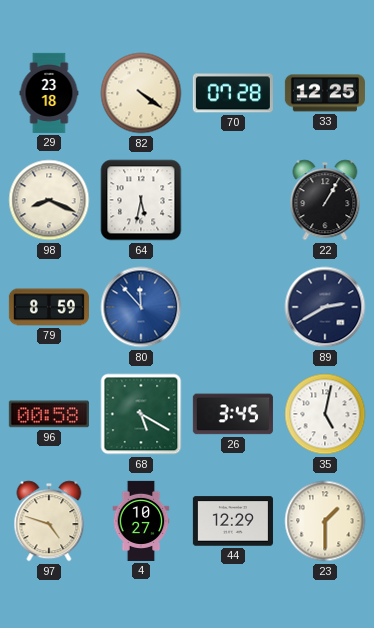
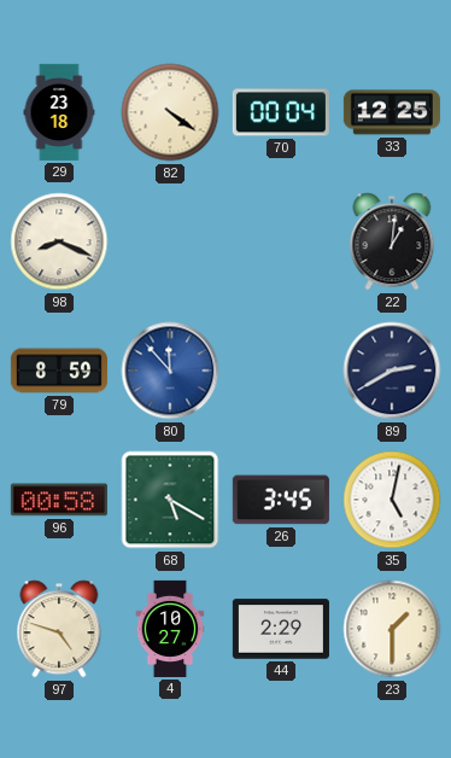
70: 07:28 -> 00:04
64: 5:32 -> none
22: 1:05 -> 1:01
44: 12:29 -> 2:29
